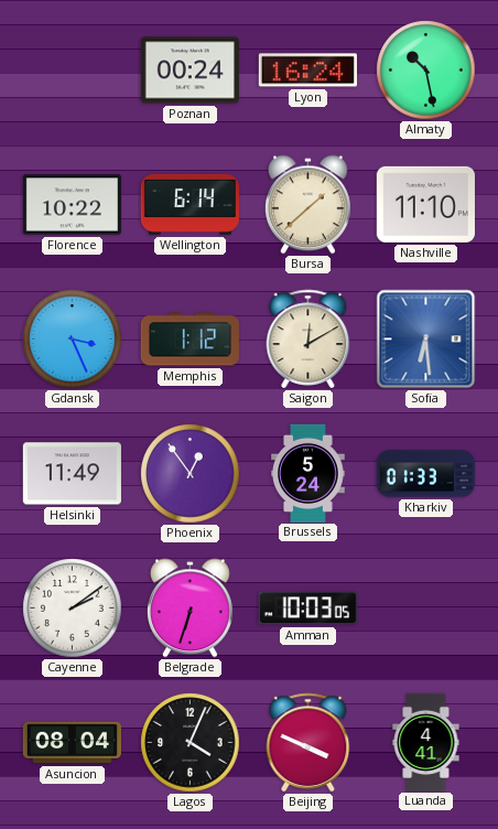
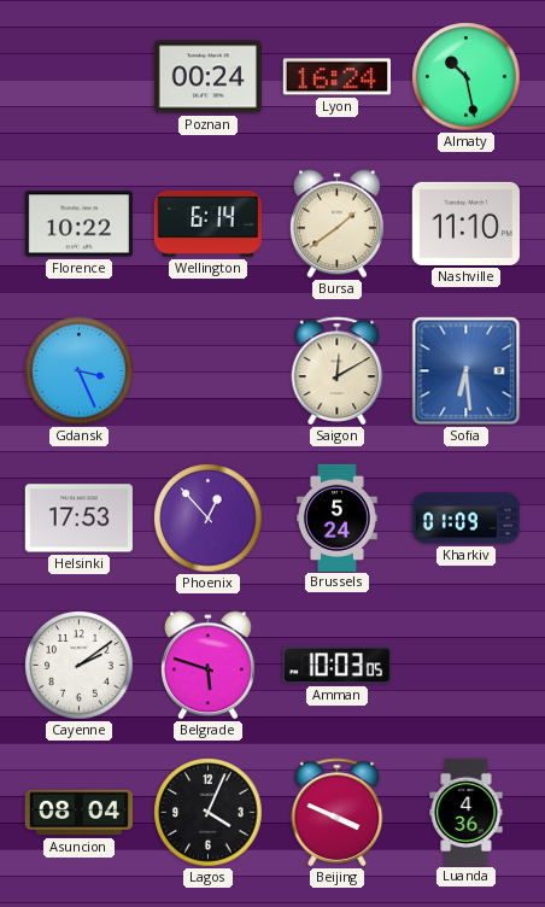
Bursa: 1:38 -> 1:39
Memphis: 1:12 -> none
Helsinki: 11:49 -> 17:53
Phoenix: 12:54 -> 12:53
Kharkiv: 01:33 -> 01:09
Belgrade: 6:33 -> 5:48
Luanda: 4:41 -> 4:36
